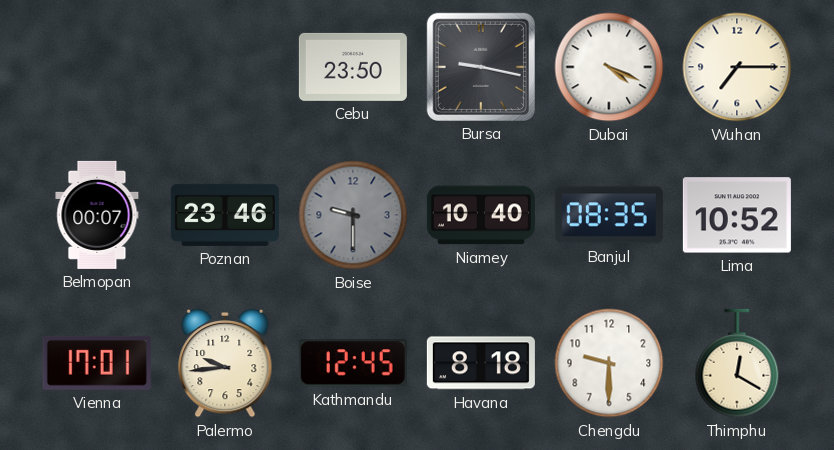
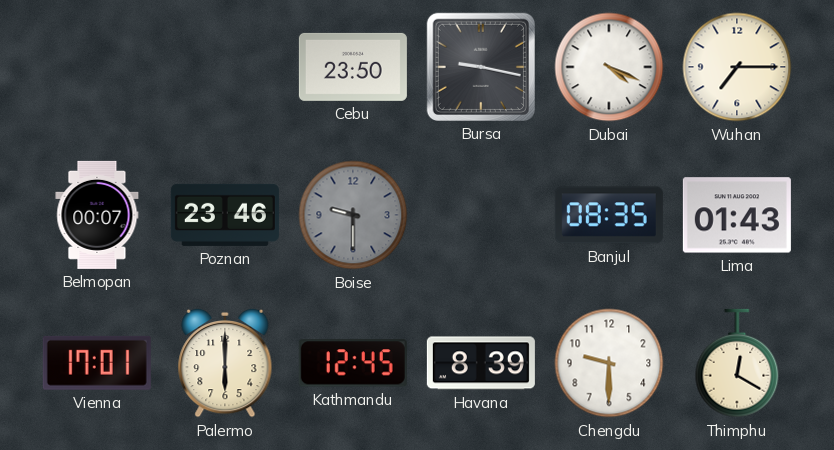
Niamey: 10:40 -> none
Lima: 10:52 -> 01:43
Palermo: 9:44 -> 6:00
Havana: 8:18 -> 8:39
